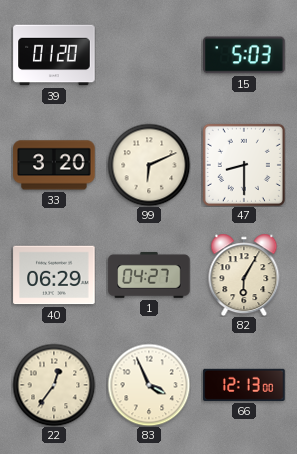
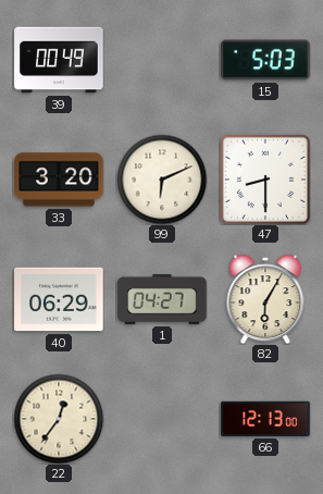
39: 01:20 -> 00:49
83: 3:56 -> none
